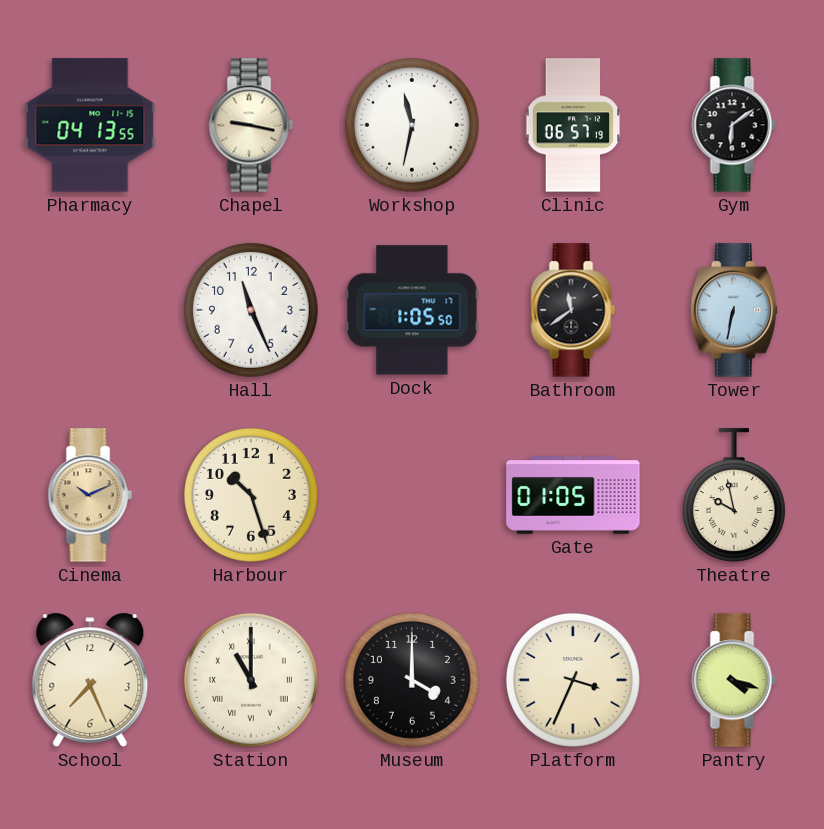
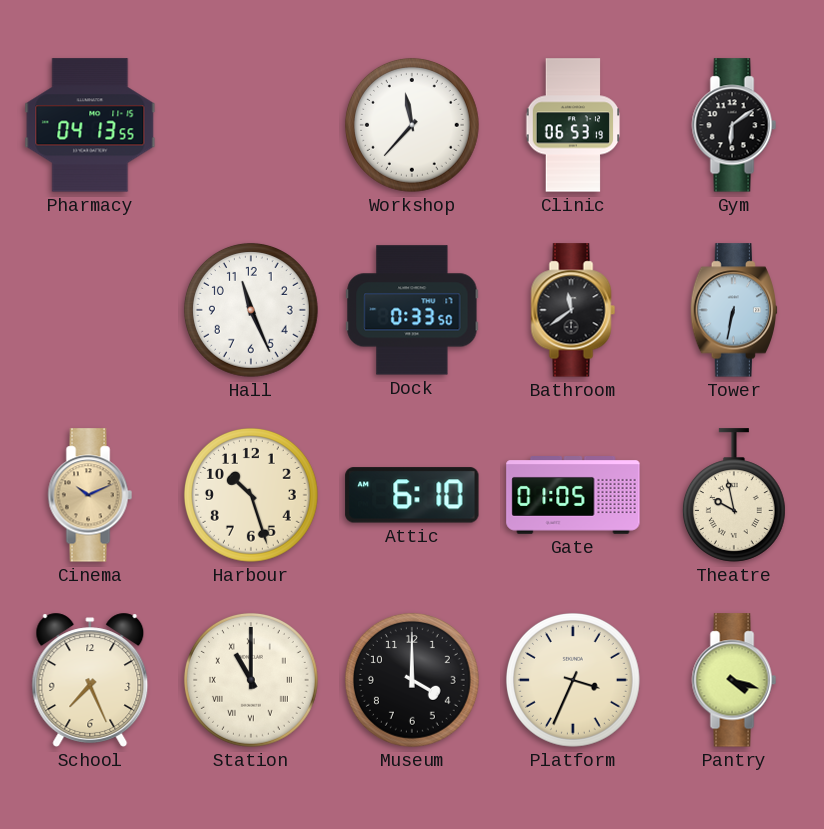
Chapel: 9:17 -> none
Workshop: 11:32 -> 11:37
Clinic: 06:57 -> 06:53
Dock: 1:05 -> 0:33
Attic: none -> 6:10
